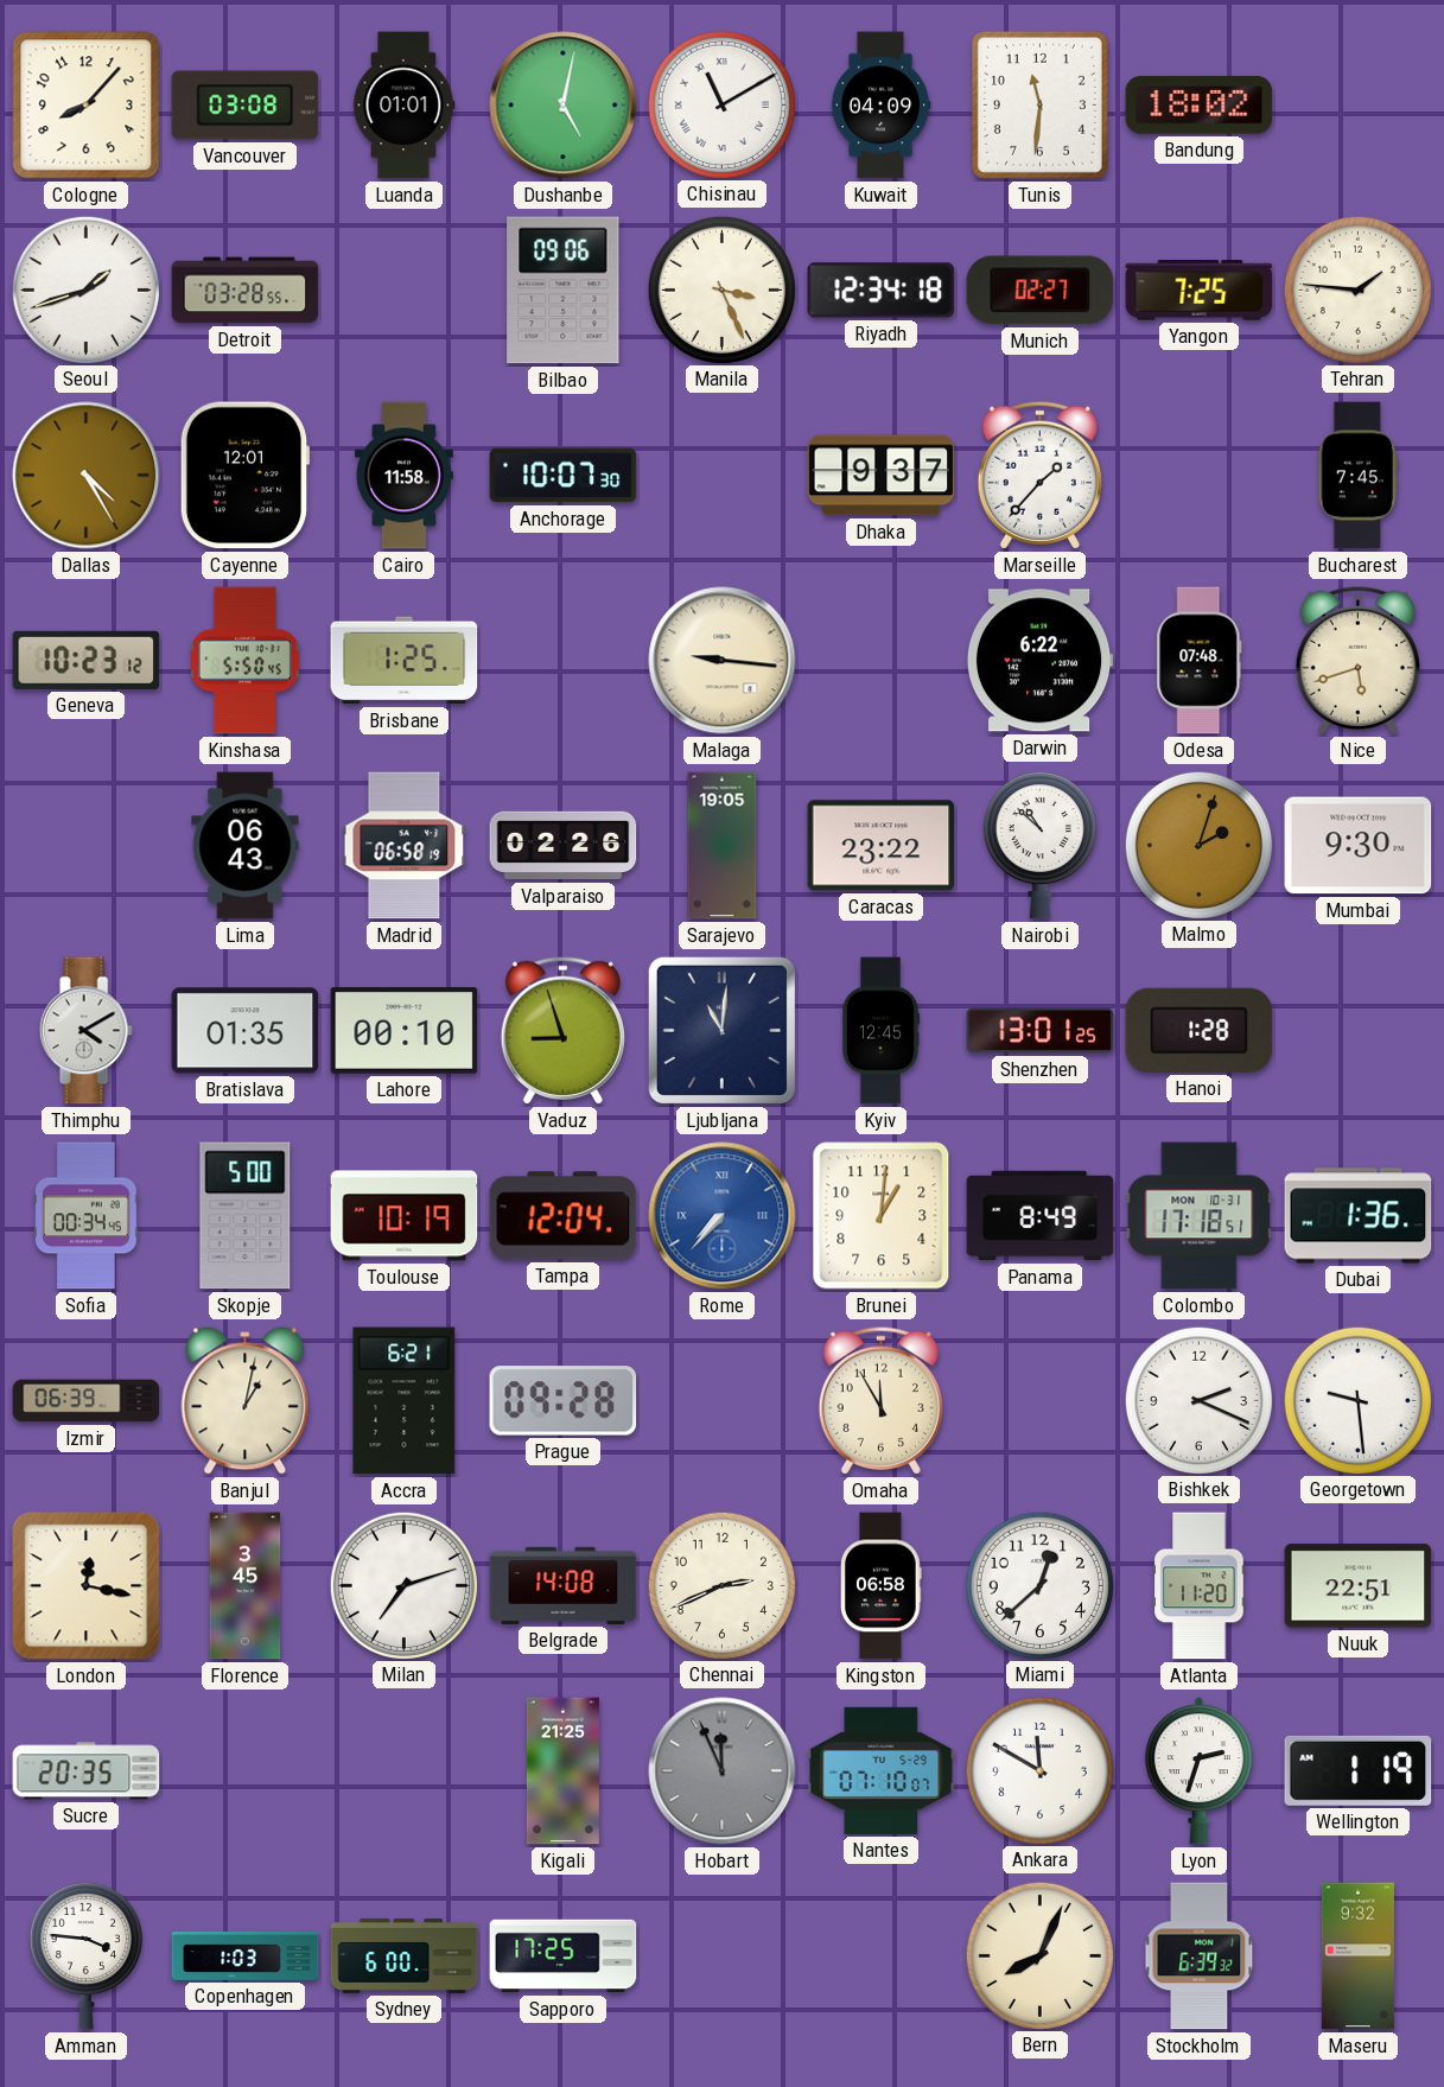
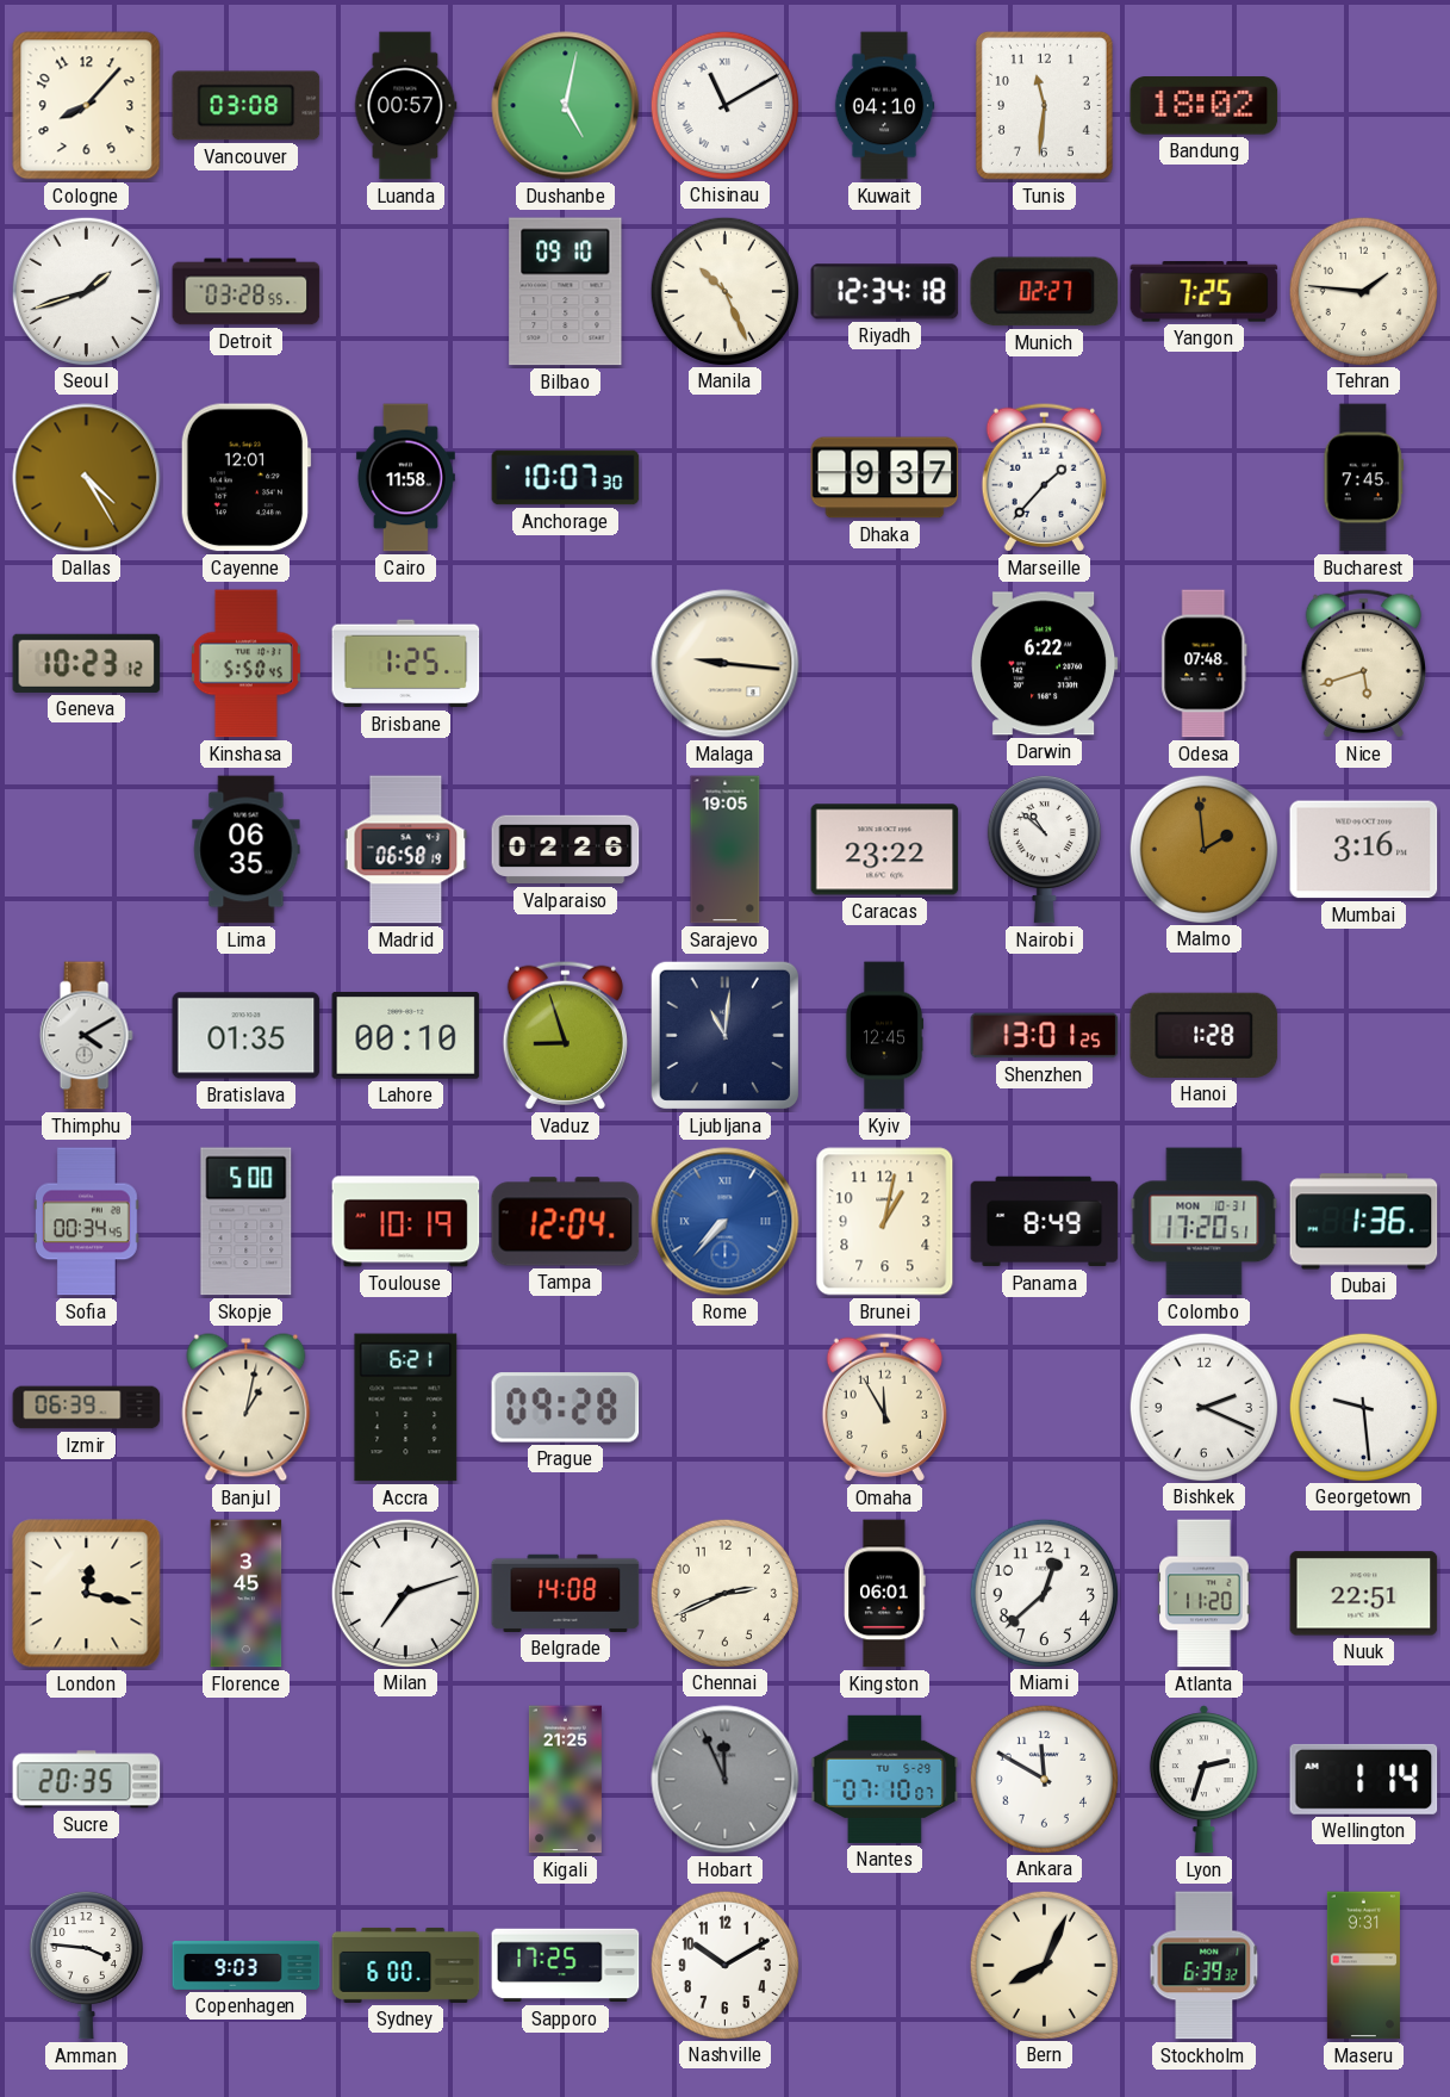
Luanda: 01:01 -> 00:57
Kuwait: 04:09 -> 04:10
Bilbao: 09:06 -> 09:10
Manila: 3:26 -> 10:26
Lima: 06:43 -> 06:35
Malmo: 2:03 -> 1:59
Mumbai: 9:30 -> 3:16
Brunei: 1:01 -> 1:02
Colombo: 17:18 -> 17:20
Kingston: 06:58 -> 06:01
Wellington: 1:19 -> 1:14
Copenhagen: 1:03 -> 9:03
Nashville: none -> 10:10
Maseru: 9:32 -> 9:31
